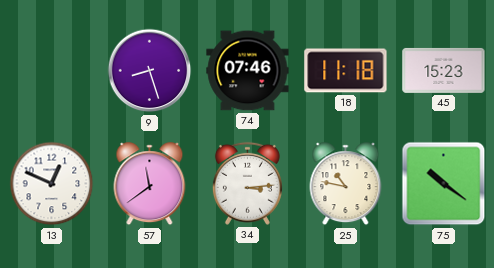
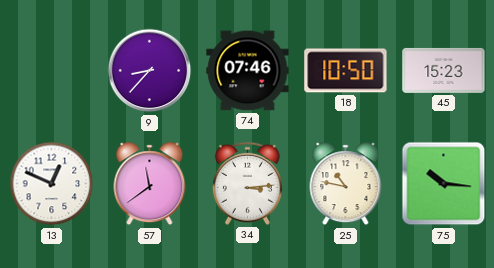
9: 8:27 -> 8:37
18: 11:18 -> 10:50
75: 10:21 -> 10:16
